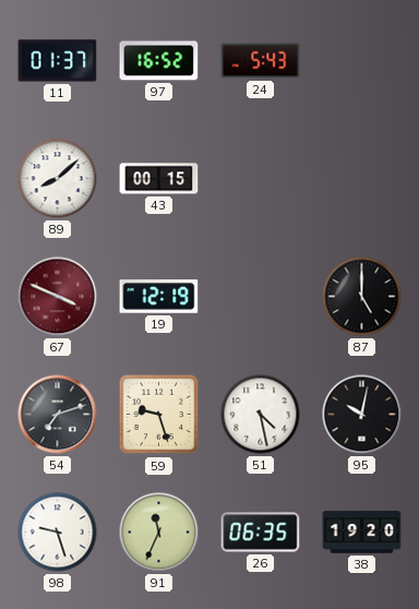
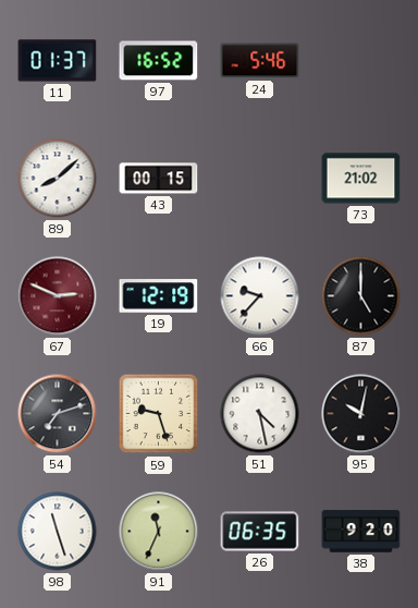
24: 5:43 -> 5:46
73: none -> 21:02
67: 3:49 -> 2:49
66: none -> 9:37
98: 9:27 -> 11:27
38: 19:20 -> 9:20
